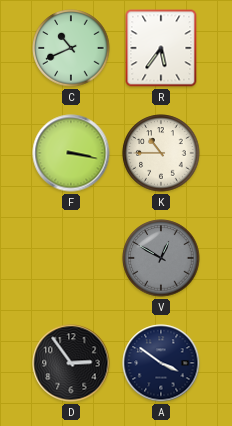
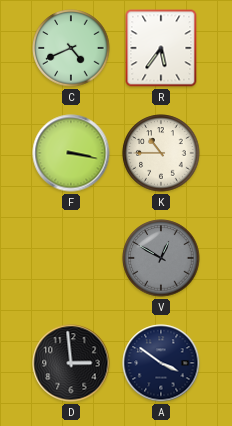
C: 10:41 -> 4:41
D: 2:54 -> 2:59
